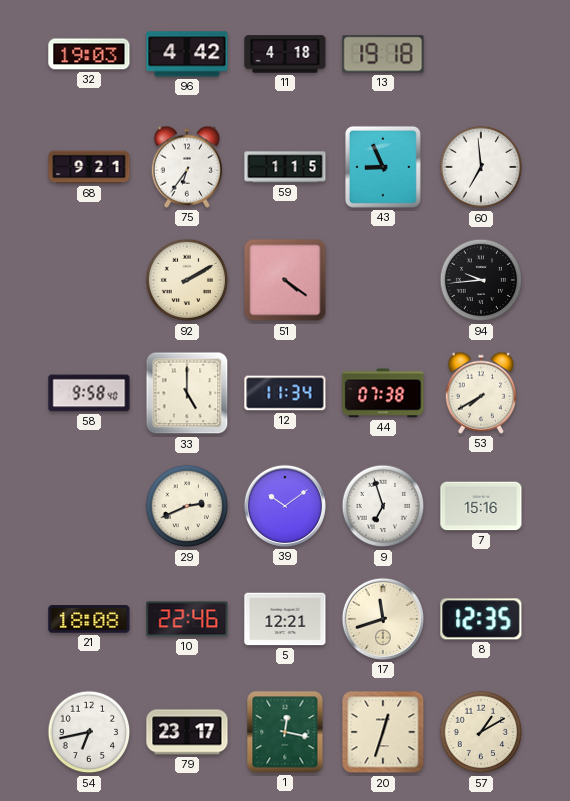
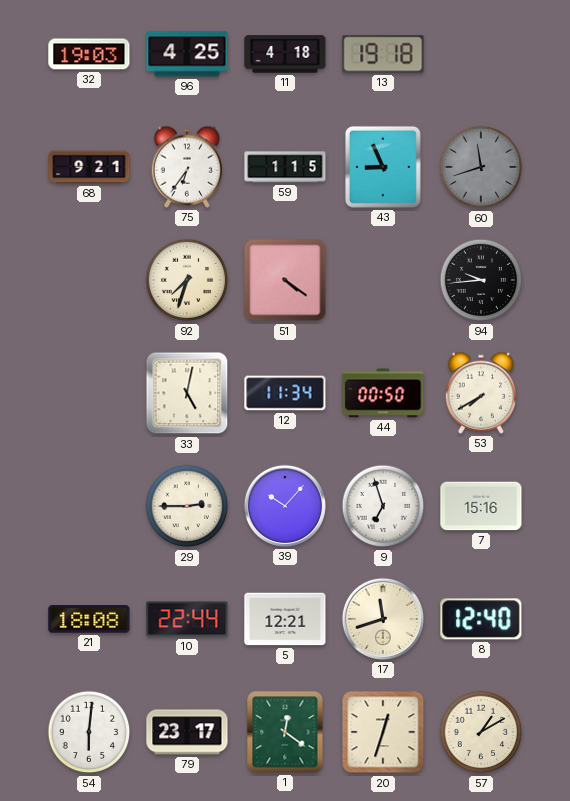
96: 4:42 -> 4:25
60: 6:59 -> 11:42
60 dial: white -> grey
92: 2:10 -> 7:33
58: 9:58 -> none
33: 5:00 -> 5:02
44: 07:38 -> 00:50
29: 2:41 -> 2:45
39: 10:09 -> 10:07
10: 22:46 -> 22:44
8: 12:35 -> 12:40
54: 6:43 -> 6:01
1: 12:17 -> 12:21
